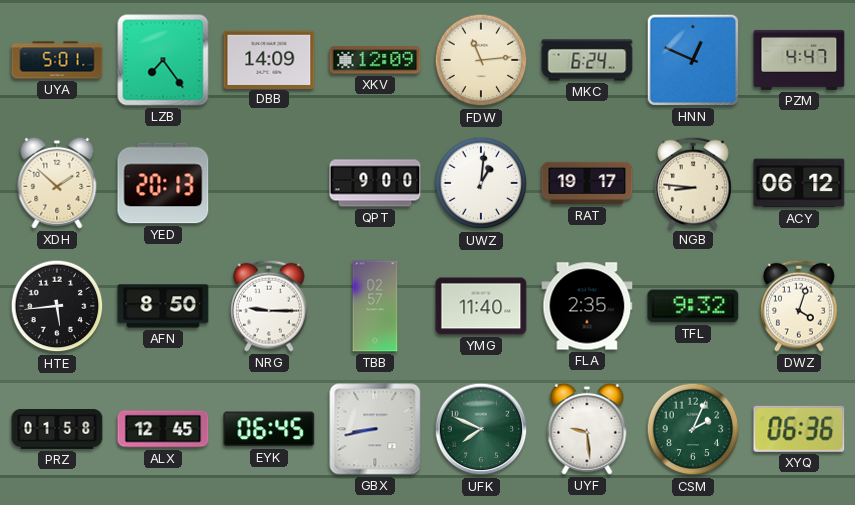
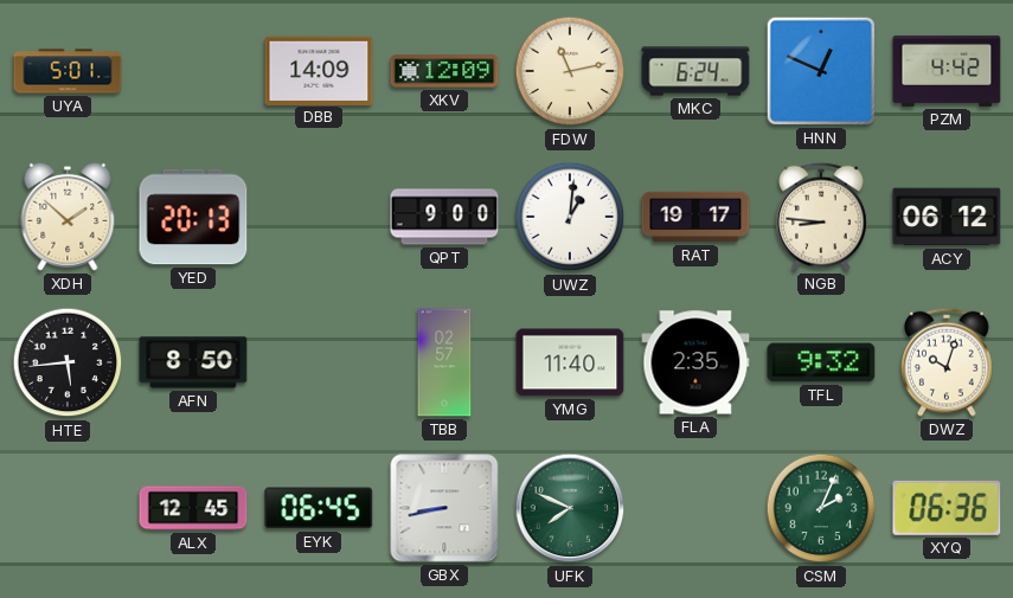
LZB: 7:24 -> none
FDW: 11:14 -> 11:13
PZM: 4:47 -> 4:42
NRG: 9:15 -> none
DWZ: 4:03 -> 10:03
PRZ: 01:58 -> none
UYF: 9:29 -> none
